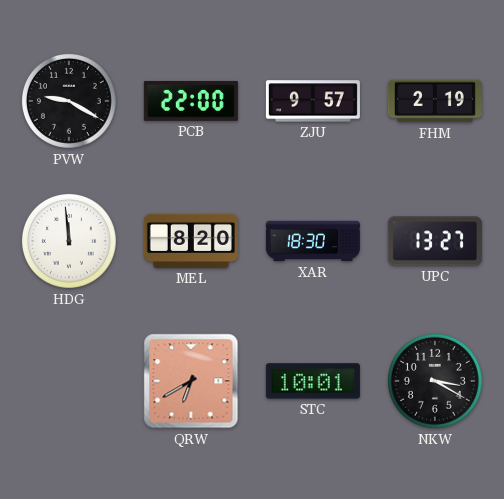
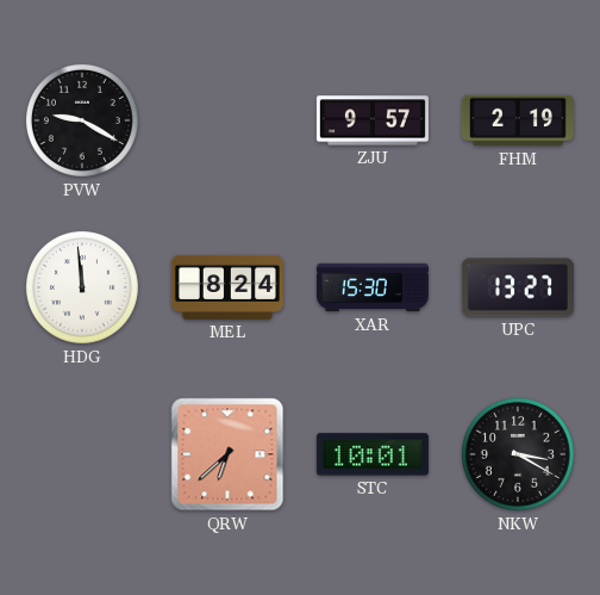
PCB: 22:00 -> none
MEL: 8:20 -> 8:24
XAR: 18:30 -> 15:30
QRW: 6:40 -> 6:38
